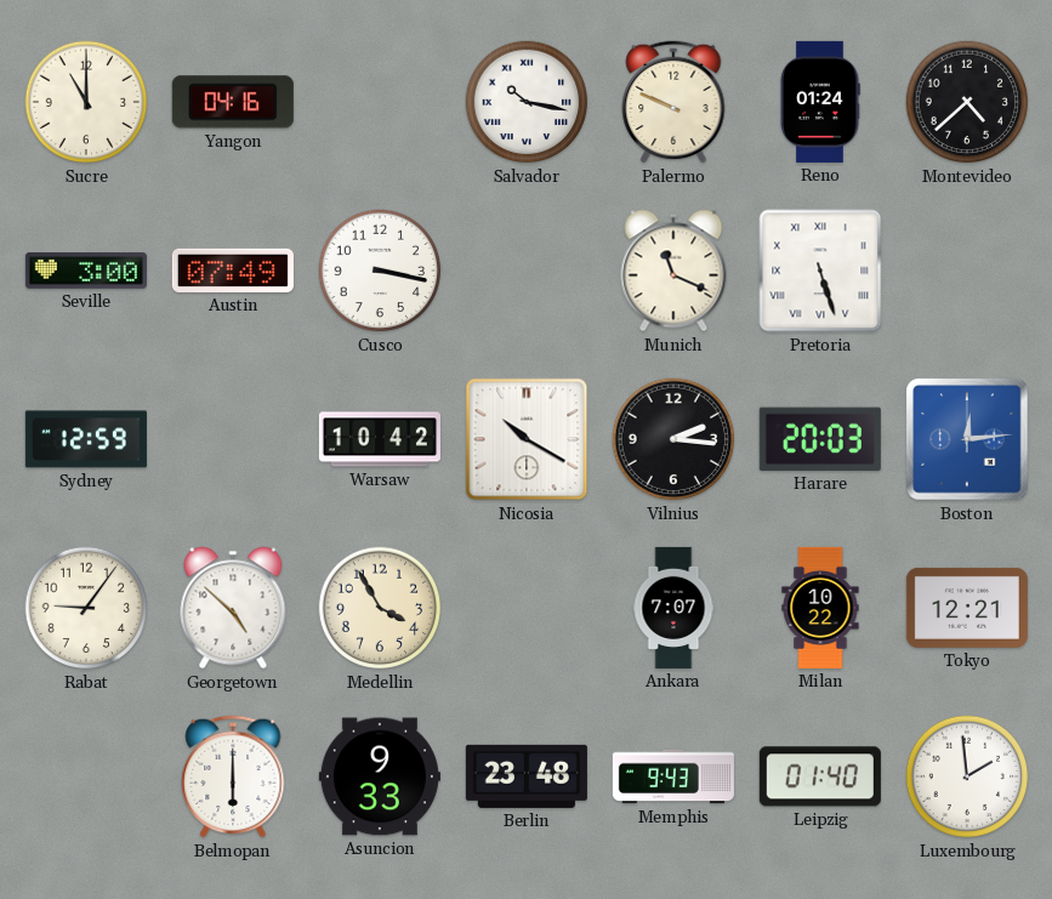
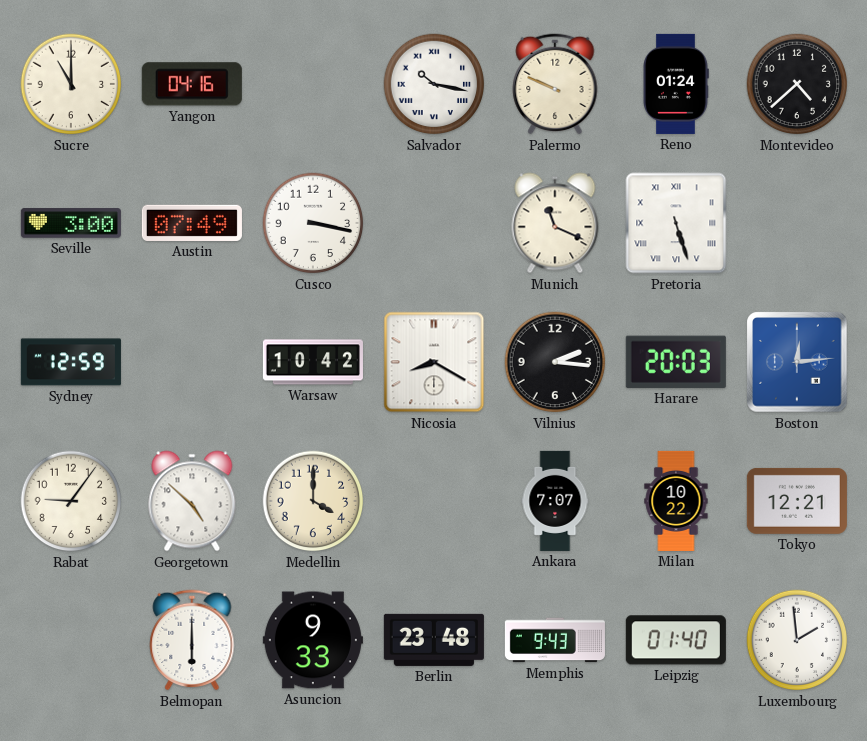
Nicosia: 10:20 -> 8:20
Medellin: 3:55 -> 4:00
